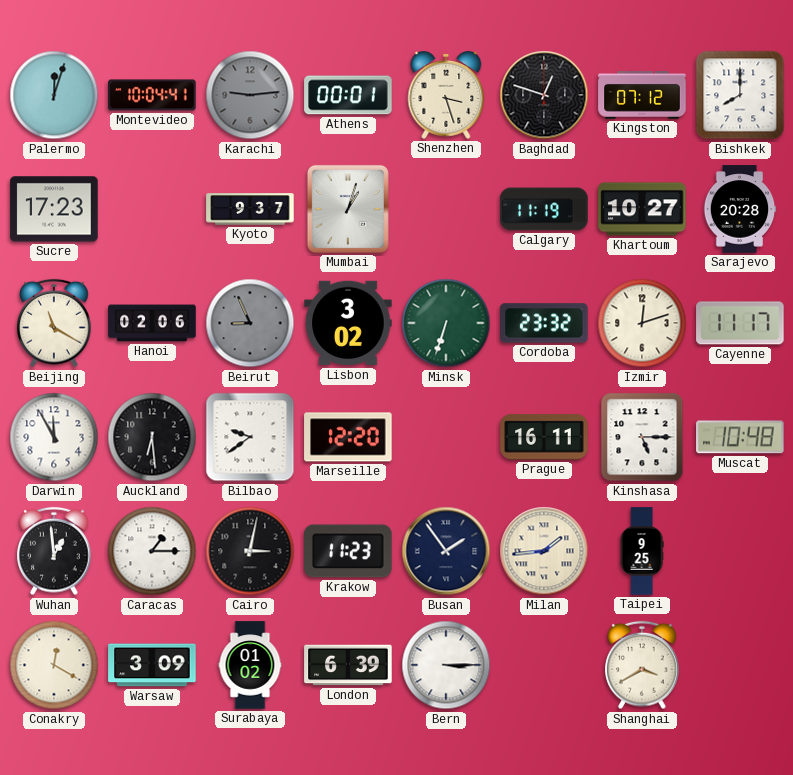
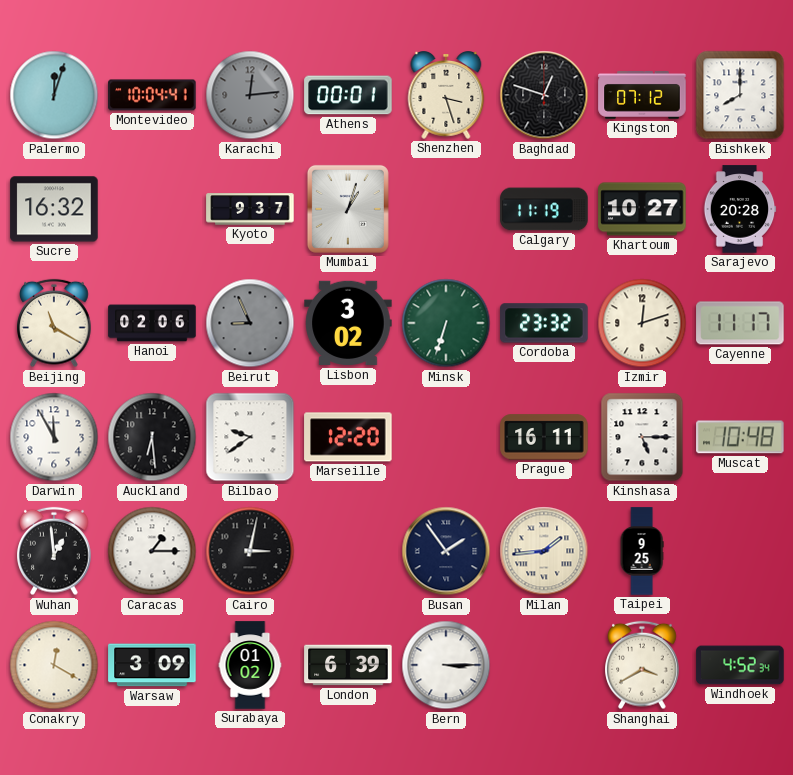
Karachi: 9:14 -> 12:14
Sucre: 17:23 -> 16:32
Krakow: 11:23 -> none
Windhoek: none -> 4:52
